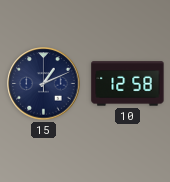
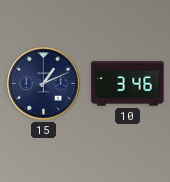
10: 12:58 -> 3:46
